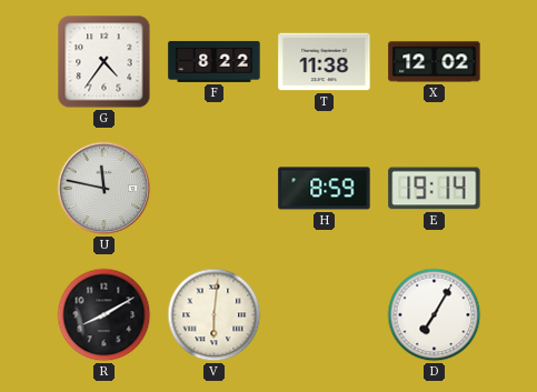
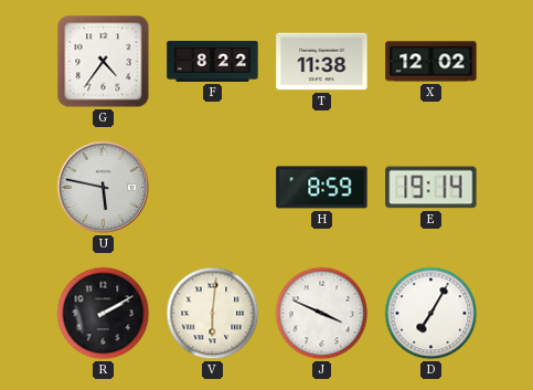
U: 11:47 -> 5:47
R: 8:10 -> 2:10
J: none -> 3:49
